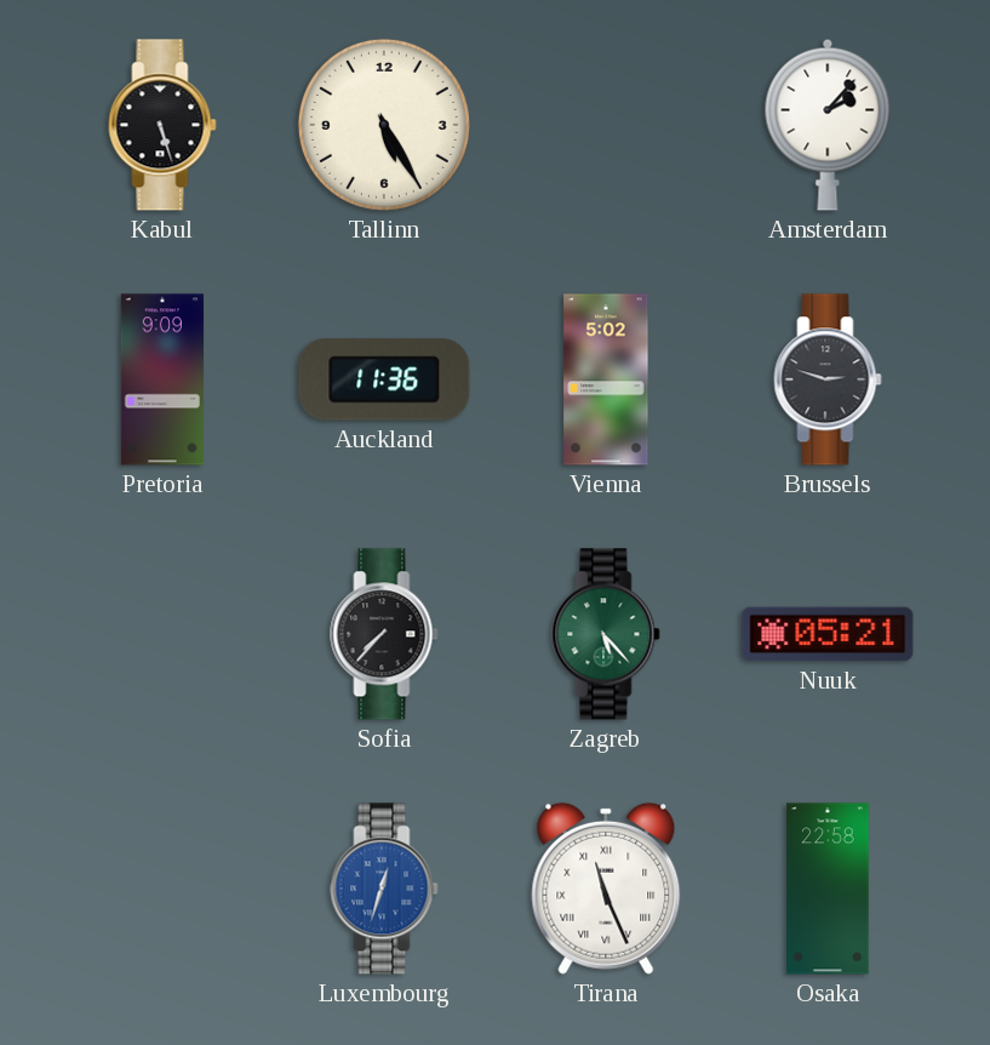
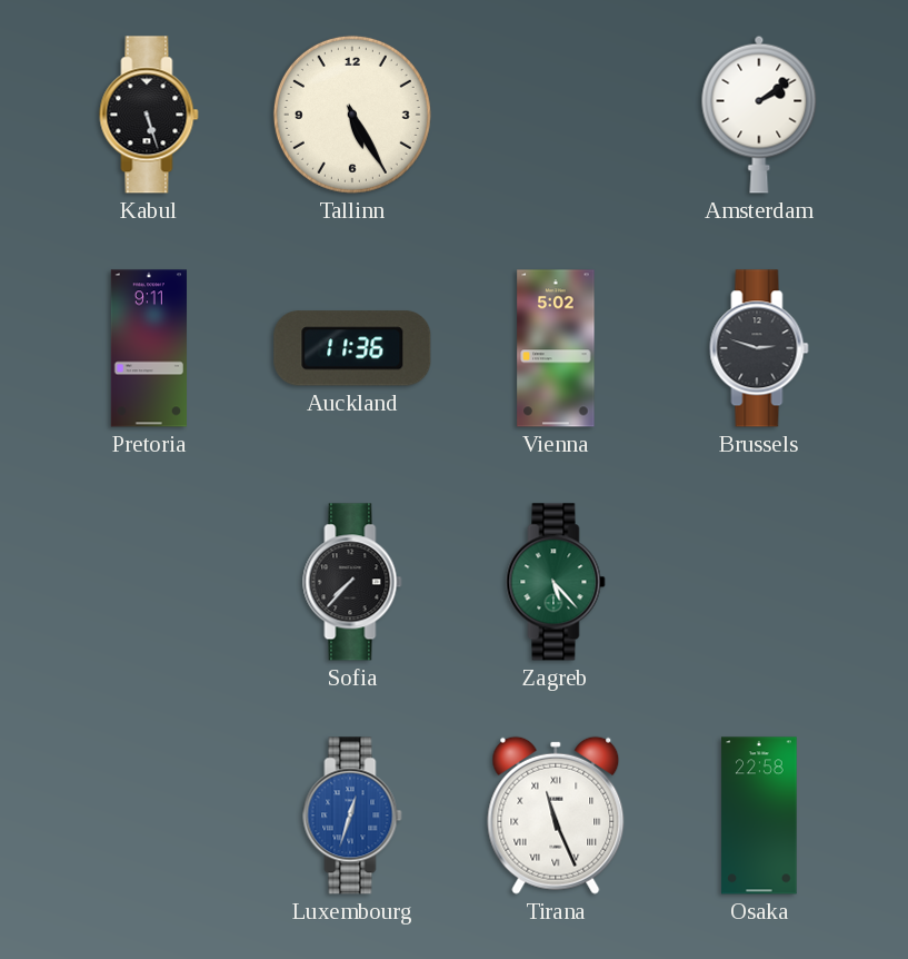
Amsterdam: 2:07 -> 2:09
Pretoria: 9:09 -> 9:11
Nuuk: 05:21 -> none
